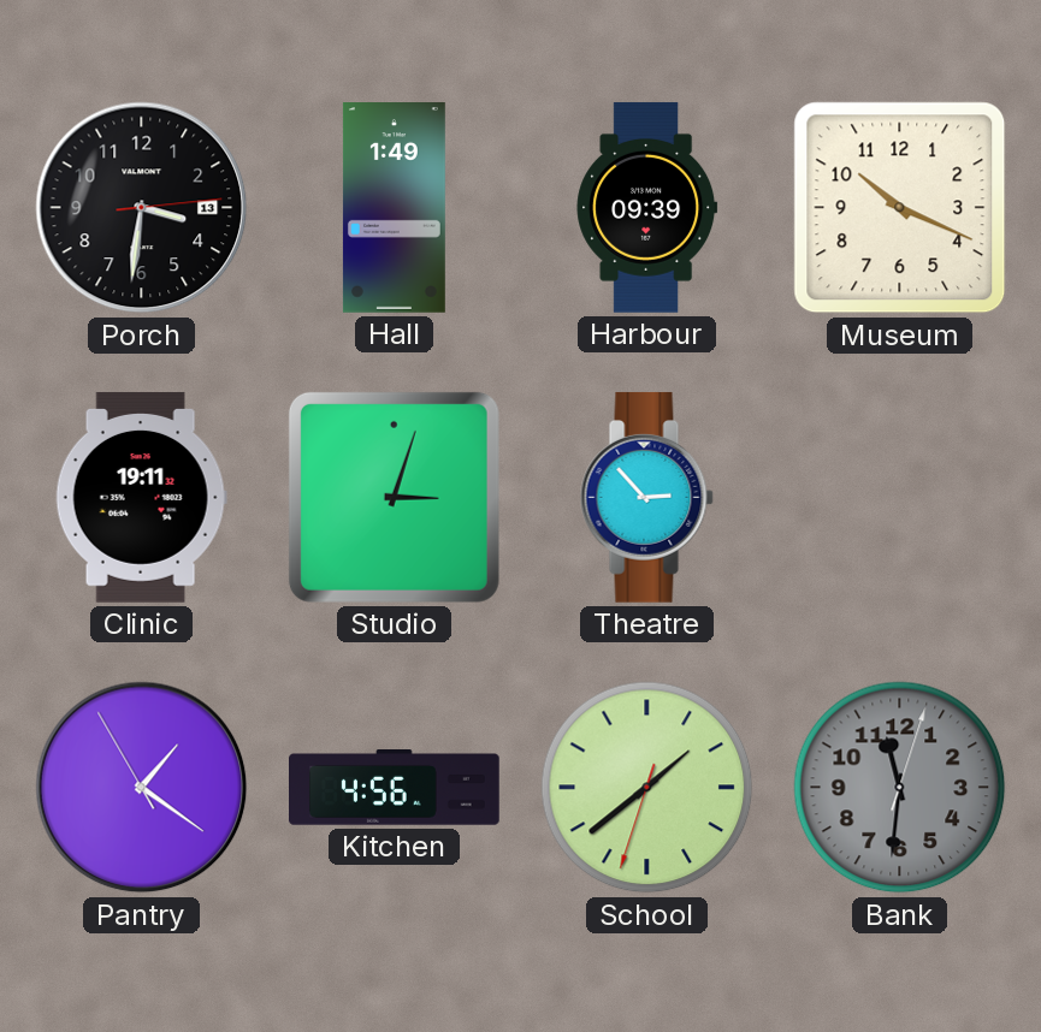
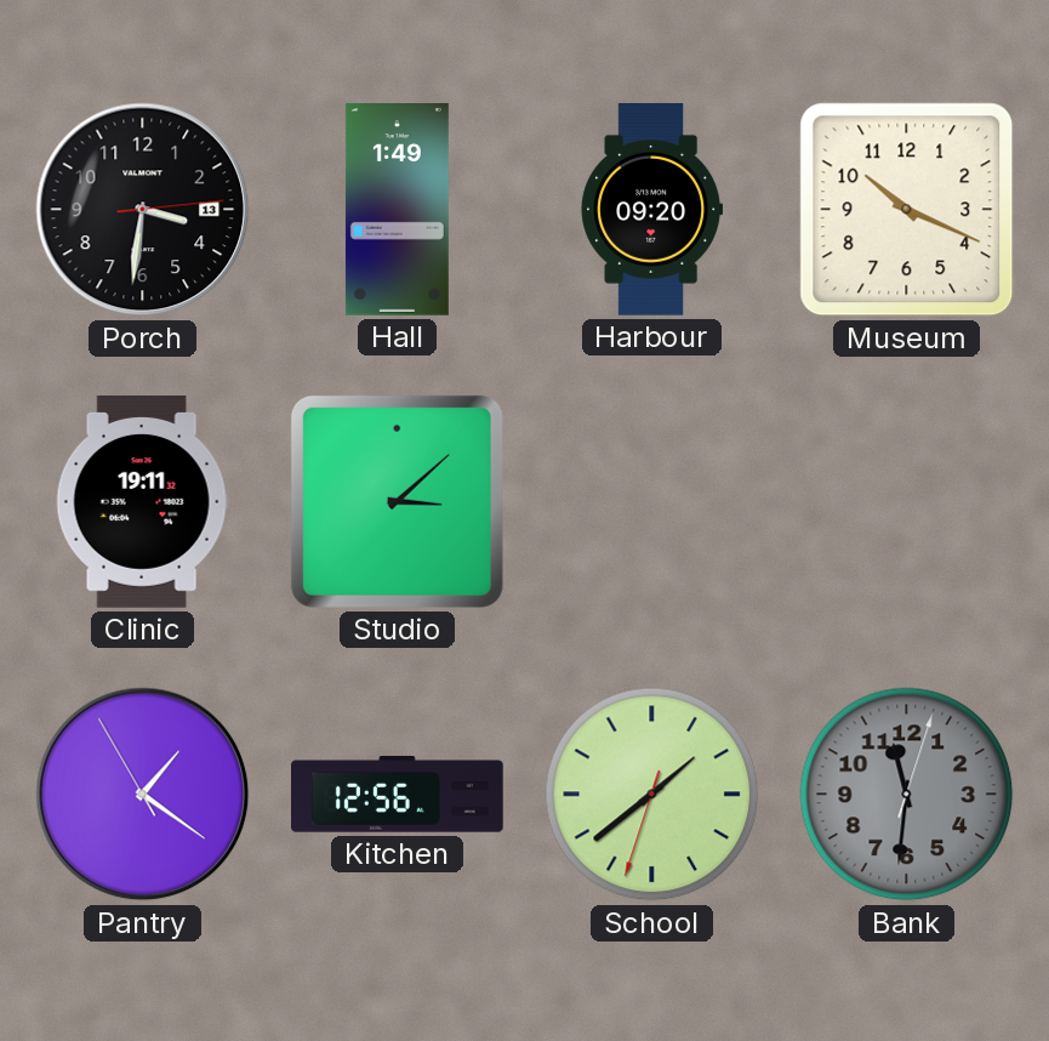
Harbour: 09:39 -> 09:20
Studio: 3:03 -> 3:08
Theatre: 2:53 -> none
Kitchen: 4:56 -> 12:56
